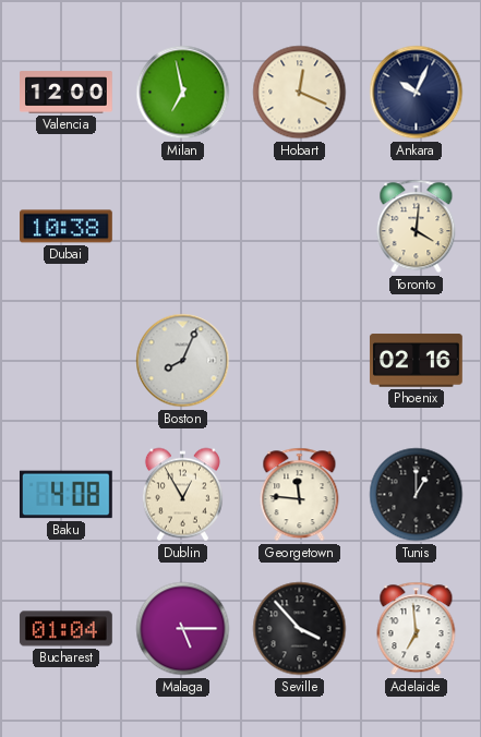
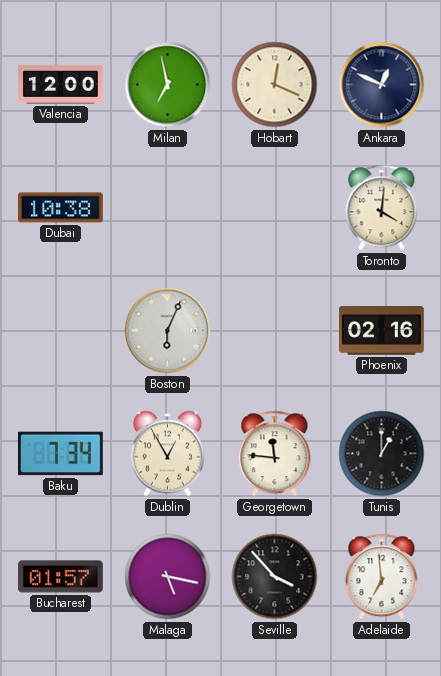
Ankara: 10:04 -> 12:49
Boston: 8:04 -> 6:04
Baku: 4:08 -> 7:34
Bucharest: 01:04 -> 01:57
Malaga: 5:15 -> 5:17
